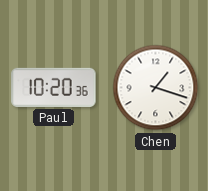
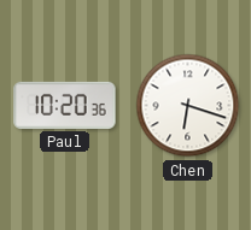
Chen: 1:18 -> 6:18
